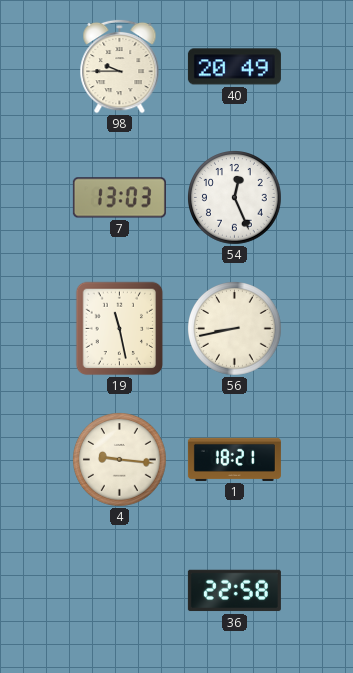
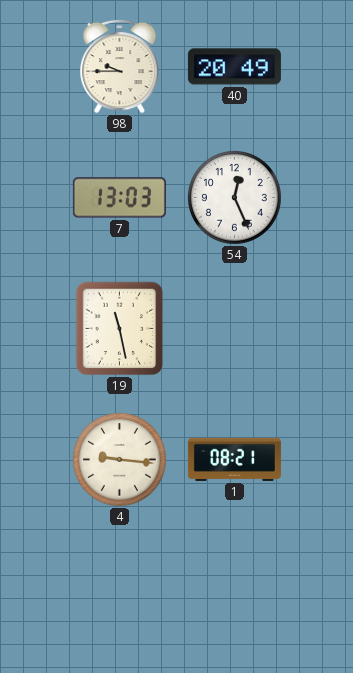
56: 8:43 -> none
1: 18:21 -> 08:21
36: 22:58 -> none
